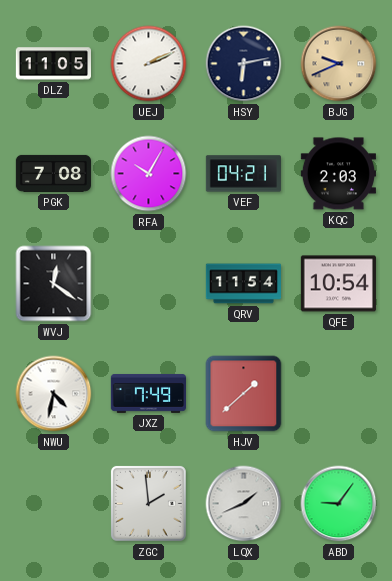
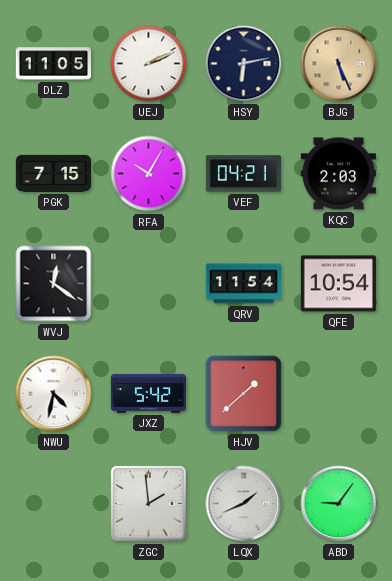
BJG: 9:41 -> 5:26
PGK: 7:08 -> 7:15
JXZ: 7:49 -> 5:42
